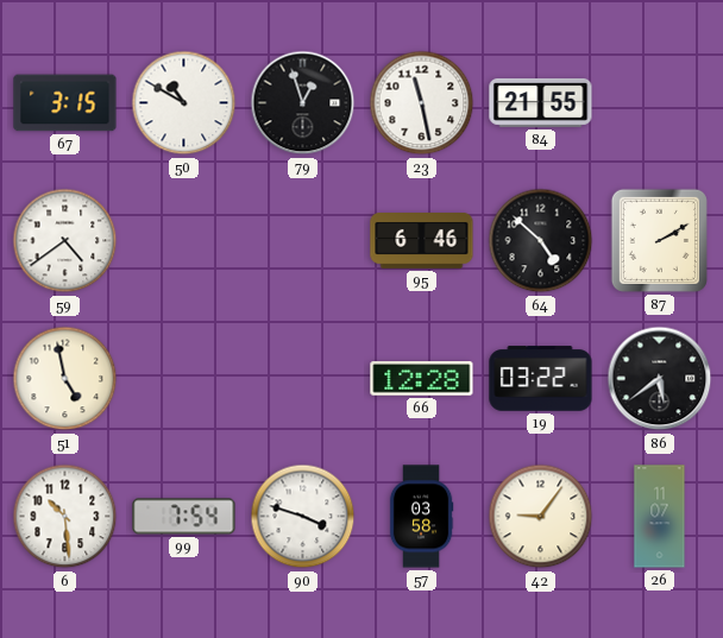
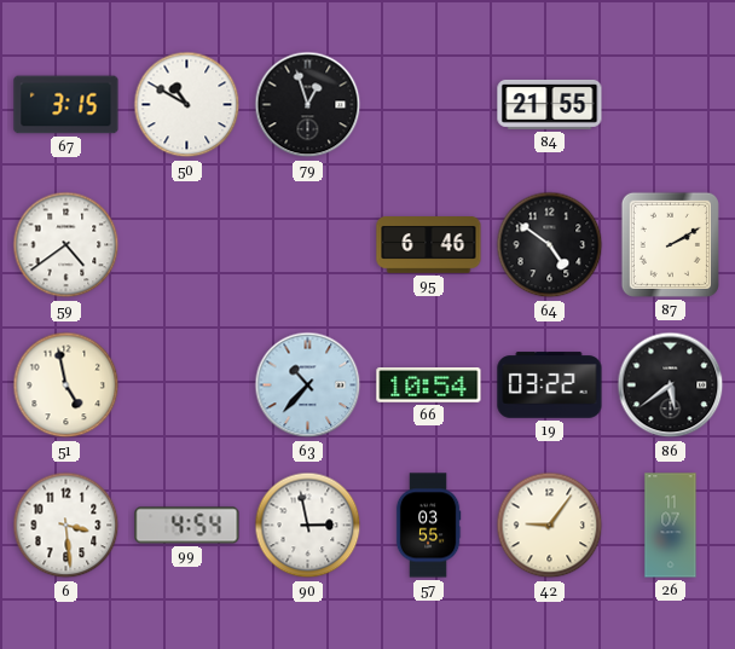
23: 11:28 -> none
64: 4:52 -> 4:51
63: none -> 10:37
66: 12:28 -> 10:54
6: 10:29 -> 3:29
99: 7:54 -> 4:54
90: 3:48 -> 2:58
57: 03:58 -> 03:55
